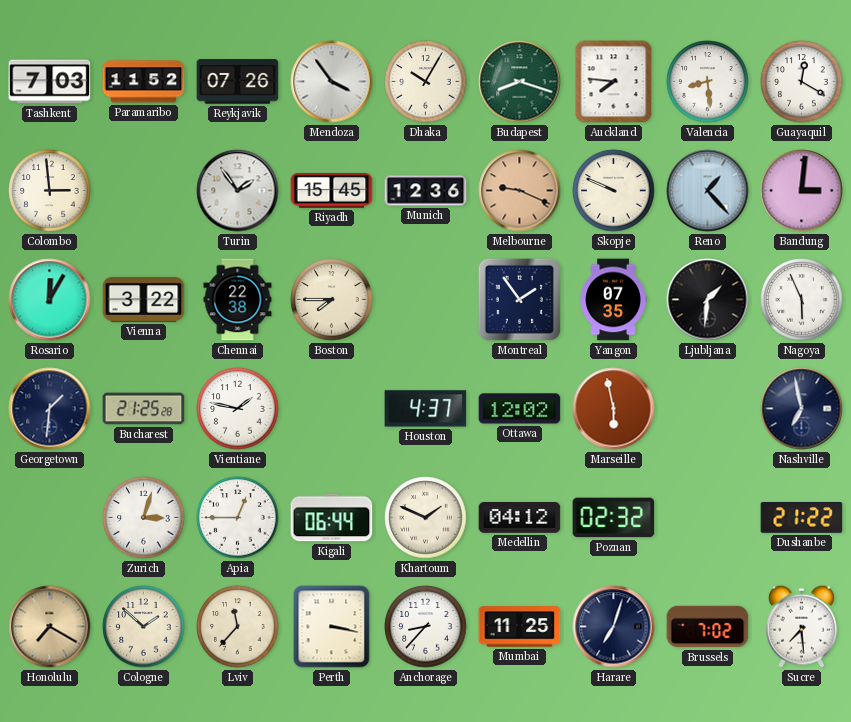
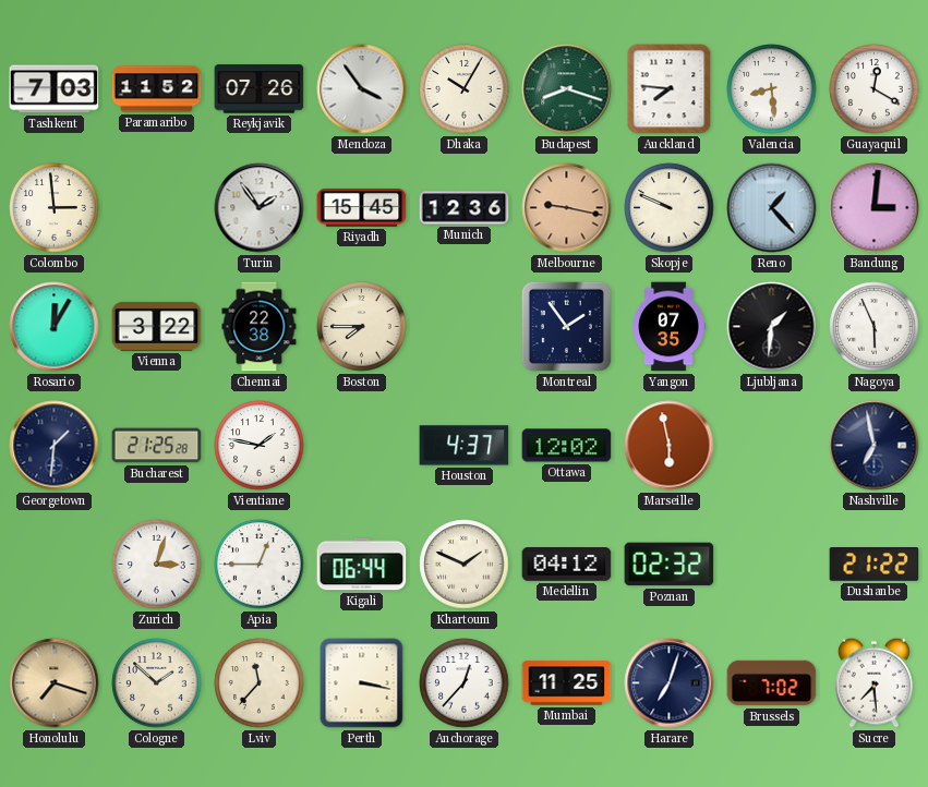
Melbourne: 9:19 -> 9:17
Honolulu: 7:20 -> 7:18
Anchorage: 8:37 -> 12:37
